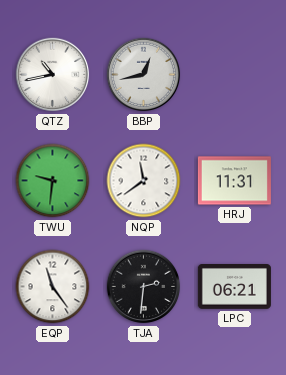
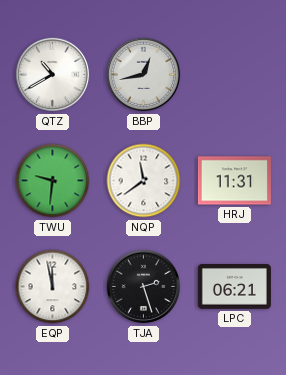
QTZ: 10:43 -> 10:40
EQP: 11:24 -> 11:58
TJA: 2:31 -> 2:27
